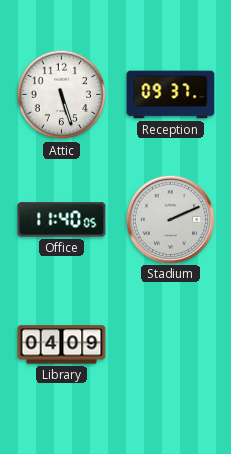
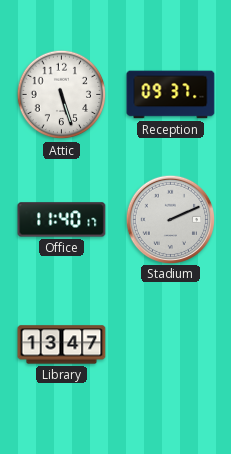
Office: 11:40:05 -> 11:40:17
Library: 04:09 -> 13:47
